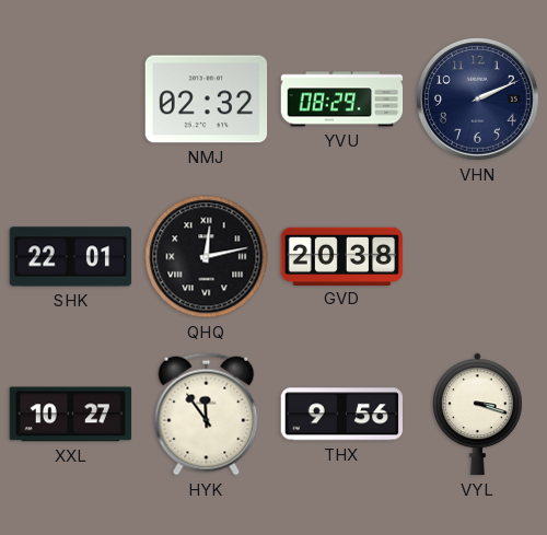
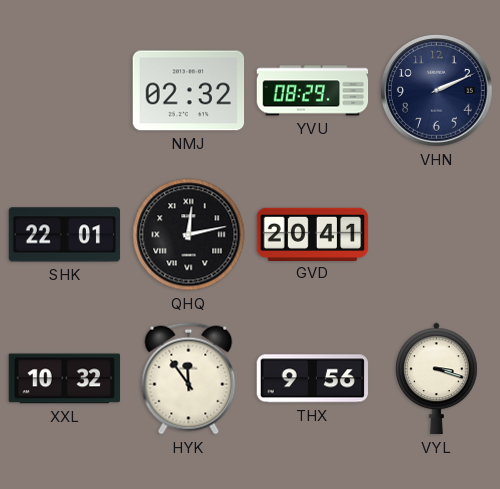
GVD: 20:38 -> 20:41
XXL: 10:27 -> 10:32
